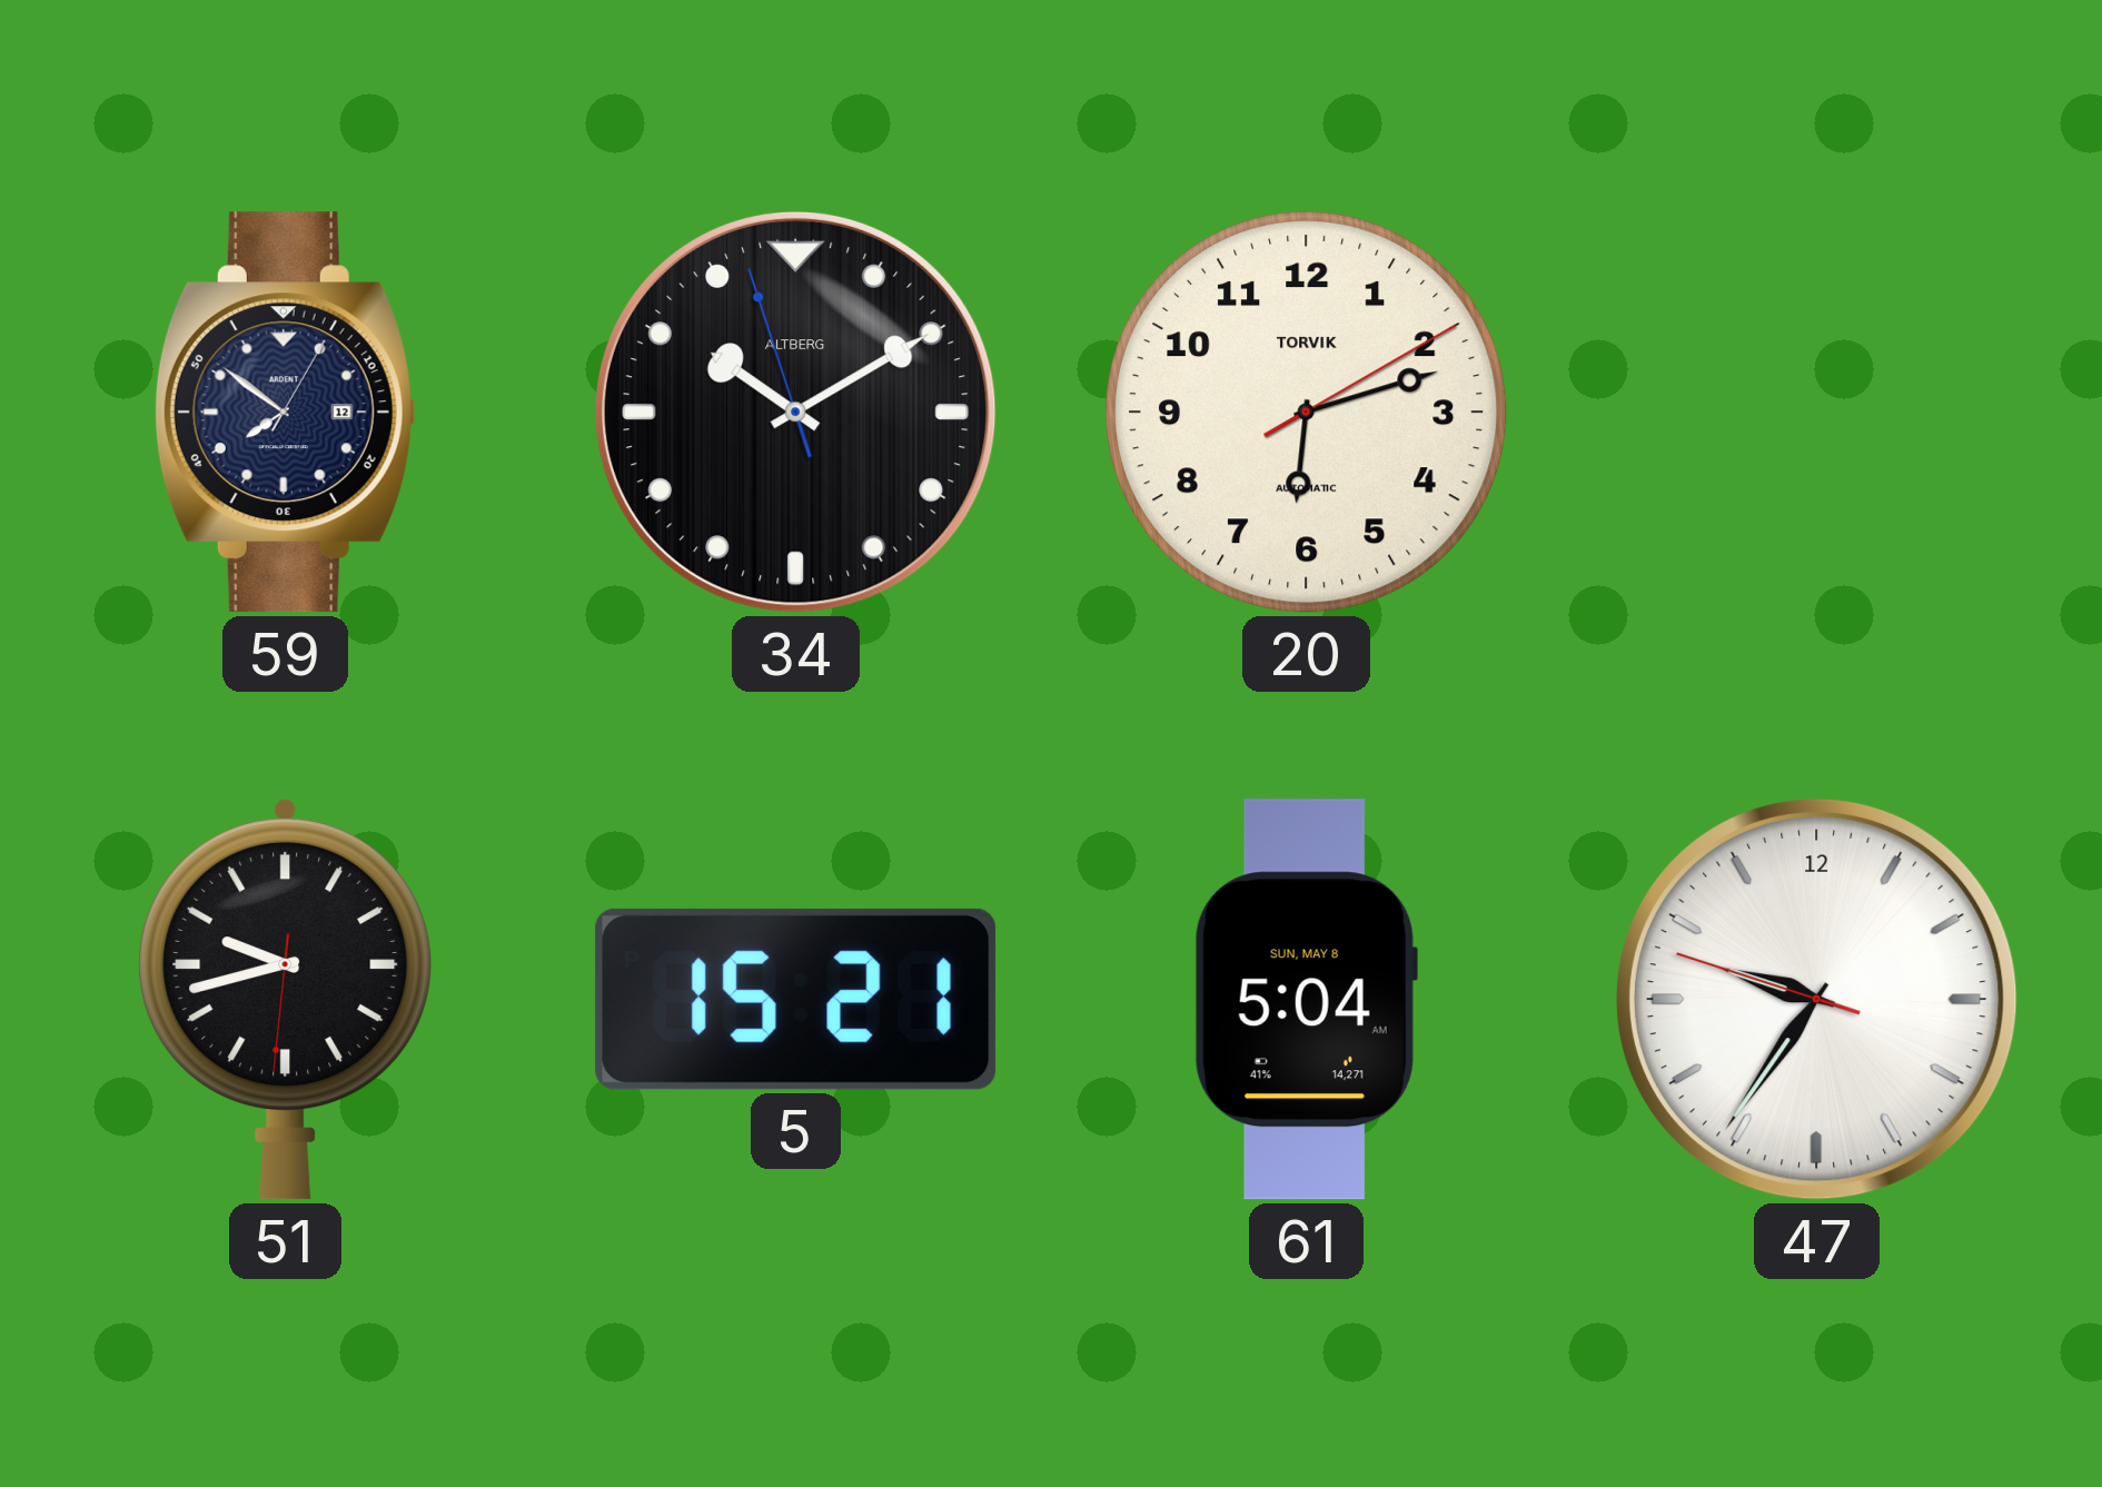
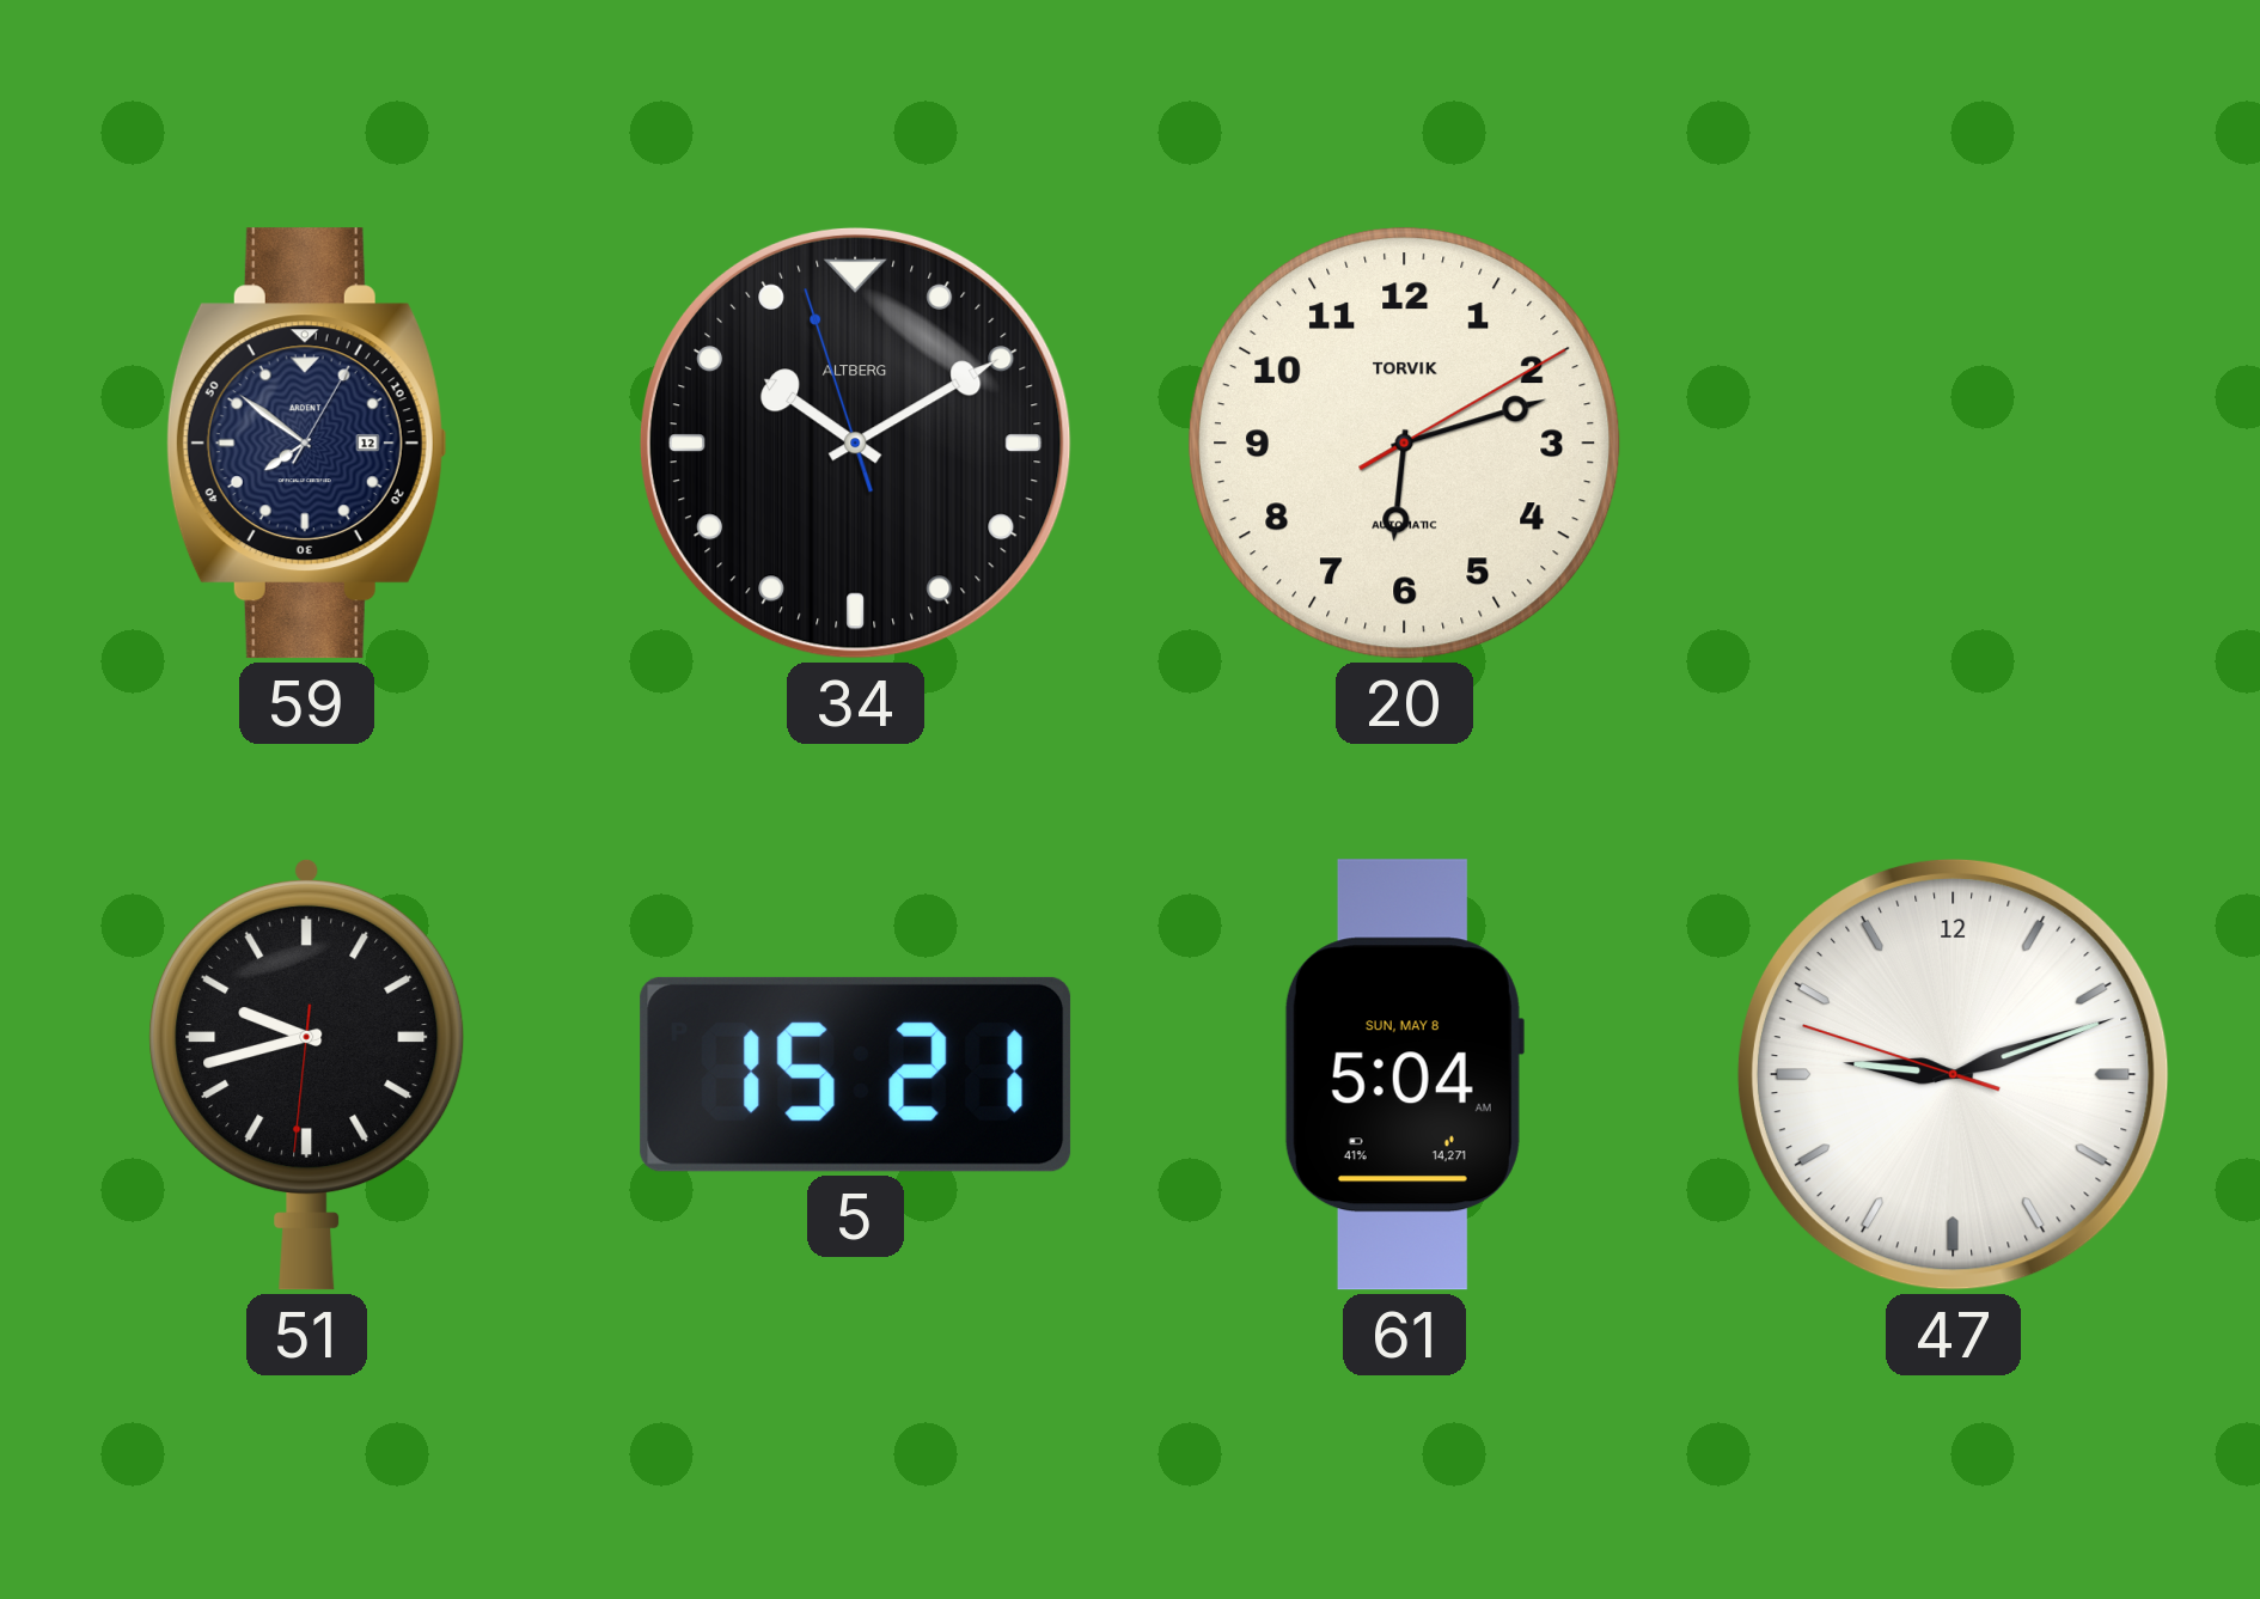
47: 9:35 -> 9:11
